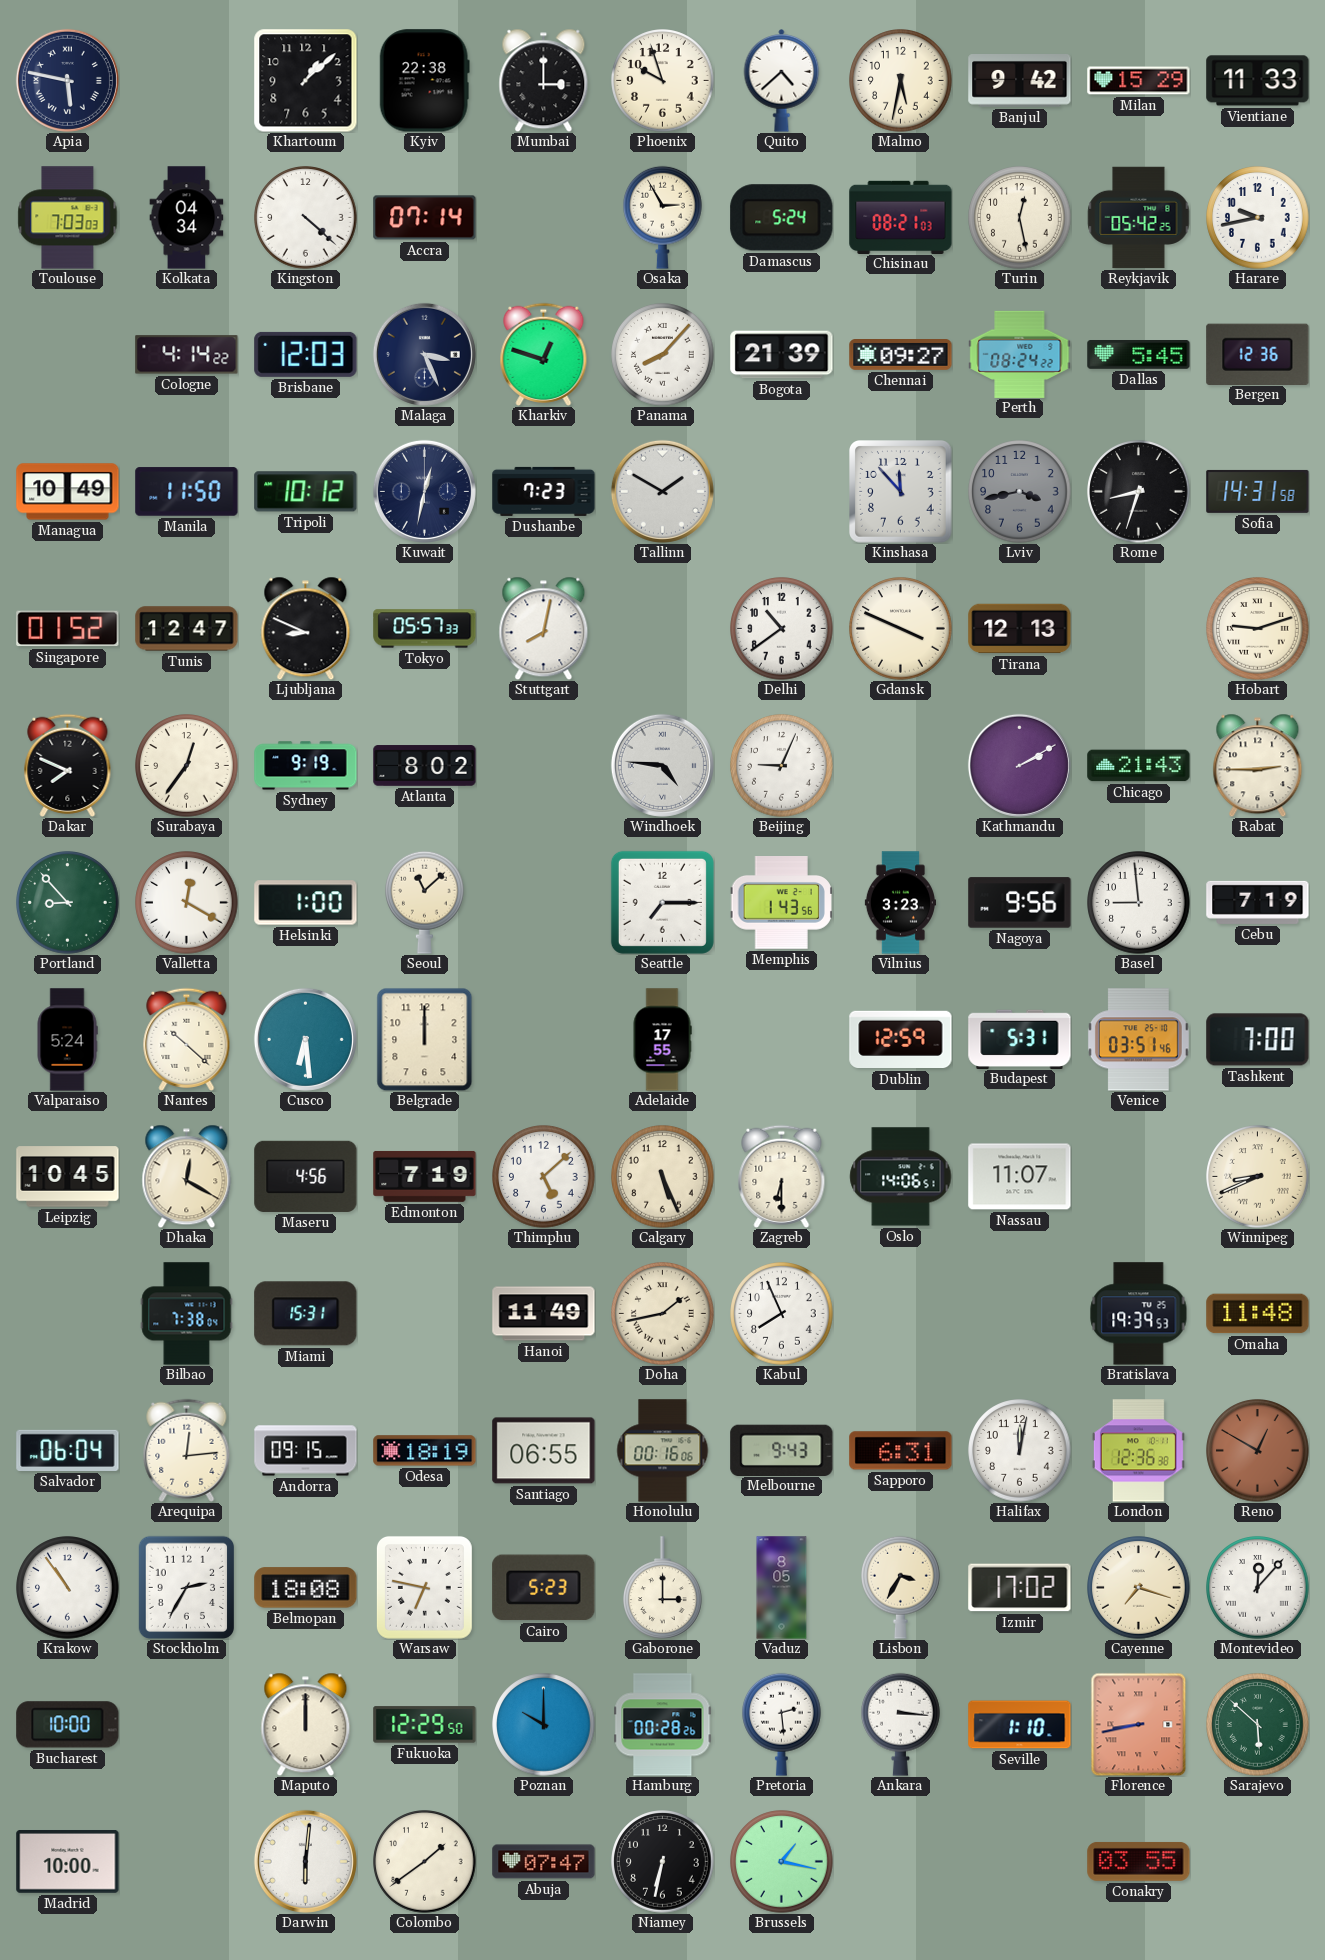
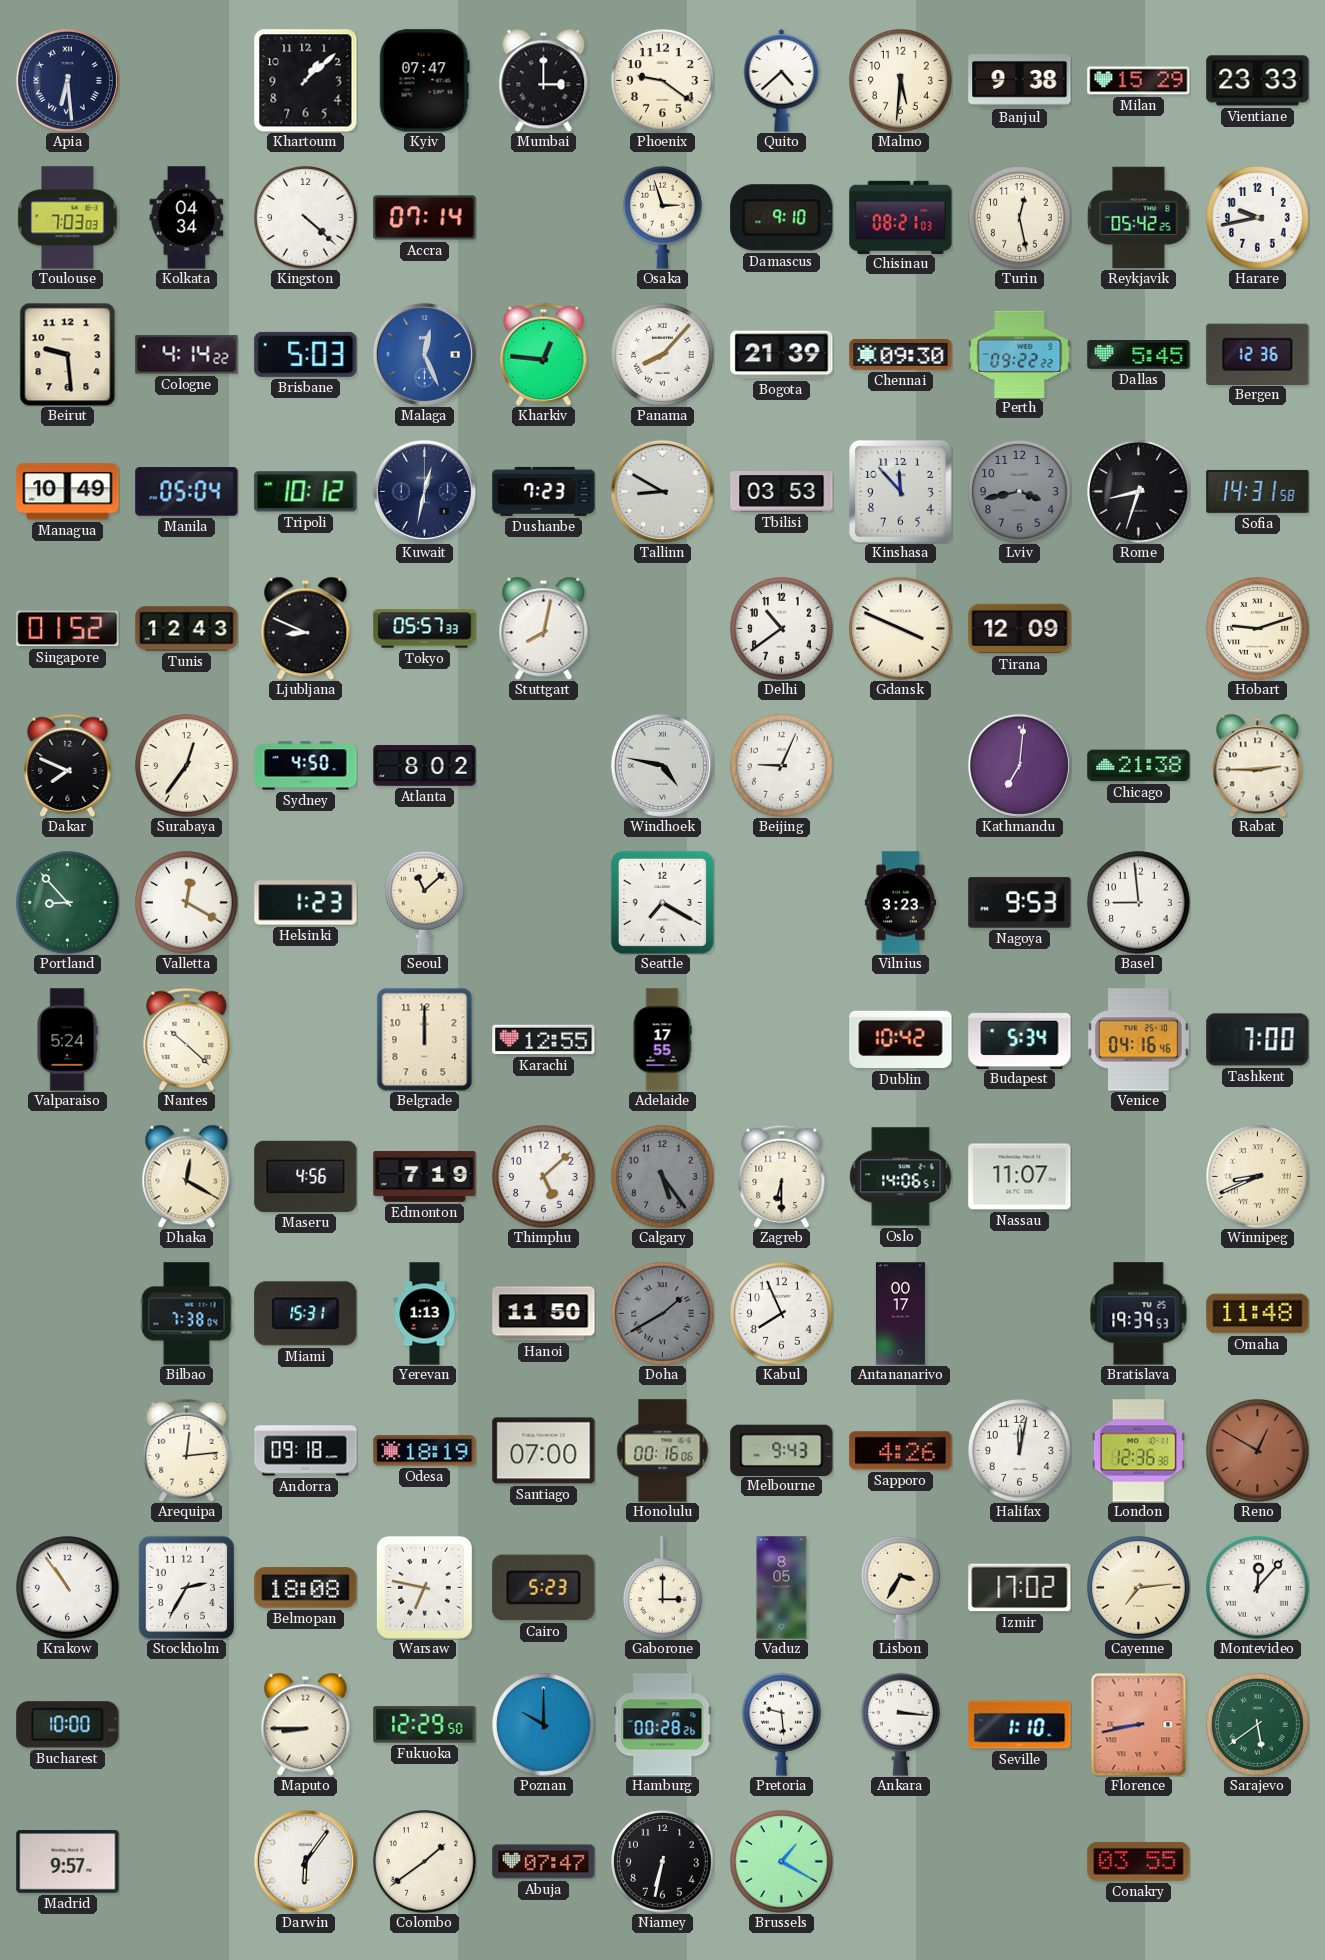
Apia: 5:47 -> 6:29
Kyiv: 22:38 -> 07:47
Phoenix: 9:57 -> 9:21
Malmo: 5:32 -> 5:31
Banjul: 9:42 -> 9:38
Vientiane: 11:33 -> 23:33
Osaka: 2:55 -> 2:57
Damascus: 5:24 -> 9:10
Beirut: none -> 9:29
Brisbane: 12:03 -> 5:03
Malaga: 3:26 -> 12:26
Malaga dial: navy -> blue
Kharkiv: 12:48 -> 12:46
Chennai: 09:27 -> 09:30
Perth: 08:24 -> 09:22
Manila: 11:50 -> 05:04
Tallinn: 1:50 -> 8:50
Tbilisi: none -> 03:53
Tunis: 12:47 -> 12:43
Tirana: 12:13 -> 12:09
Sydney: 9:19 -> 4:50
Windhoek: 4:46 -> 4:47
Kathmandu: 2:10 -> 7:01
Chicago: 21:43 -> 21:38
Helsinki: 1:00 -> 1:23
Seattle: 7:15 -> 7:20
Memphis: 1:43 -> none
Nagoya: 9:56 -> 9:53
Cebu: 7:19 -> none
Cusco: 6:29 -> none
Karachi: none -> 12:55
Dublin: 12:59 -> 10:42
Budapest: 5:31 -> 5:34
Venice: 03:51 -> 04:16
Leipzig: 10:45 -> none
Calgary: 5:26 -> 5:24
Calgary dial: cream -> grey
Yerevan: none -> 1:13
Hanoi: 11:49 -> 11:50
Doha: 1:43 -> 1:40
Doha dial: cream -> grey
Antananarivo: none -> 00:17
Salvador: 06:04 -> none
Andorra: 09:15 -> 09:18
Santiago: 06:55 -> 07:00
Sapporo: 6:31 -> 4:26
Cayenne: 7:18 -> 7:14
Maputo: 12:00 -> 8:45
Pretoria: 2:29 -> 9:29
Sarajevo: 5:52 -> 5:39
Madrid: 10:00 -> 9:57
Darwin: 6:01 -> 6:06
Brussels: 1:17 -> 1:20
